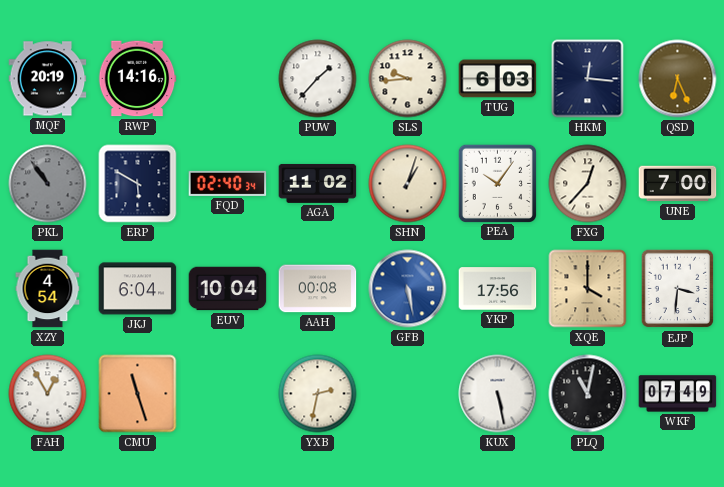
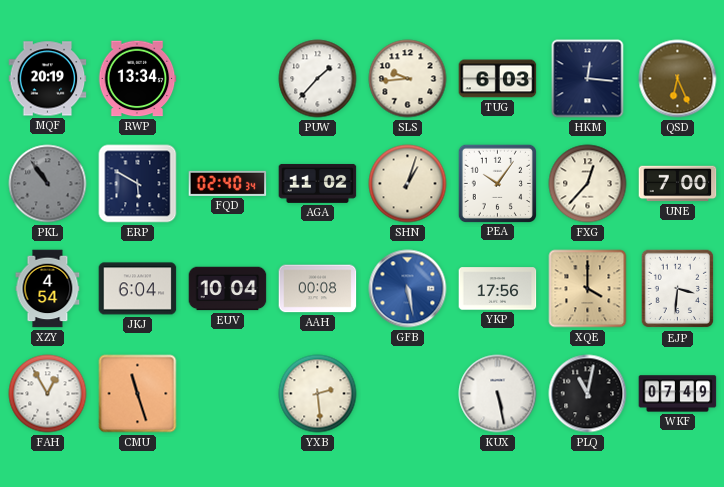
RWP: 14:16 -> 13:34
YXB: 2:32 -> 2:29
